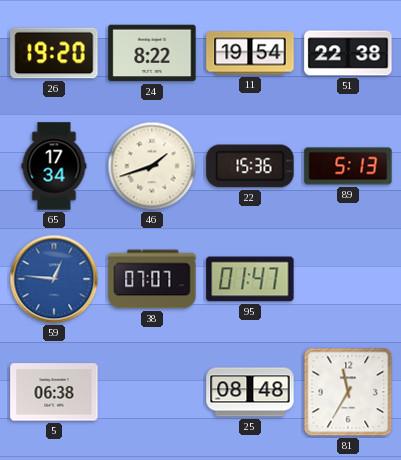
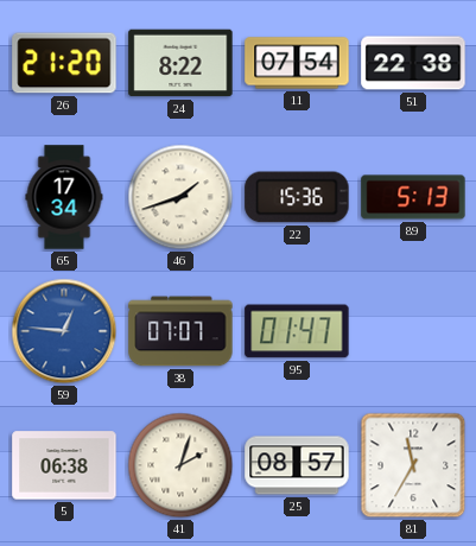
26: 19:20 -> 21:20
11: 19:54 -> 07:54
41: none -> 2:03
25: 08:48 -> 08:57
